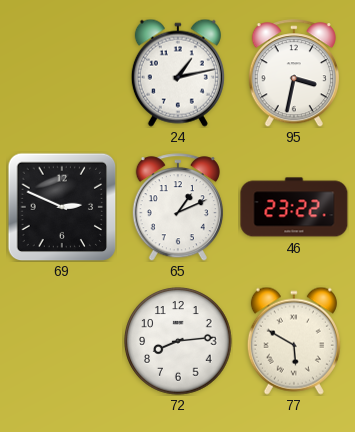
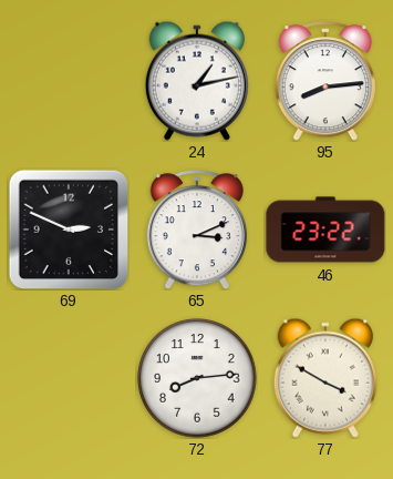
95: 3:32 -> 8:14
65: 1:11 -> 3:11
77: 5:50 -> 3:50
